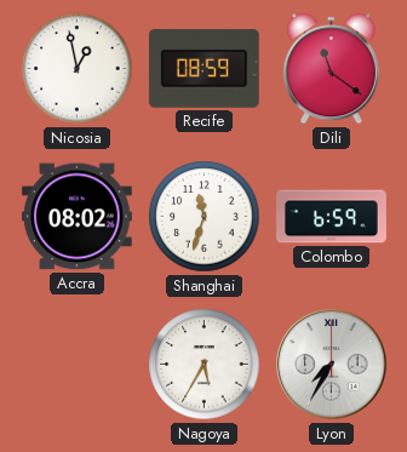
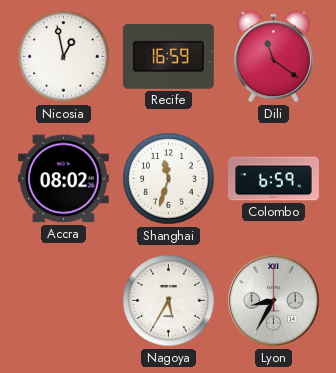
Recife: 08:59 -> 16:59
Lyon: 7:35 -> 8:35
